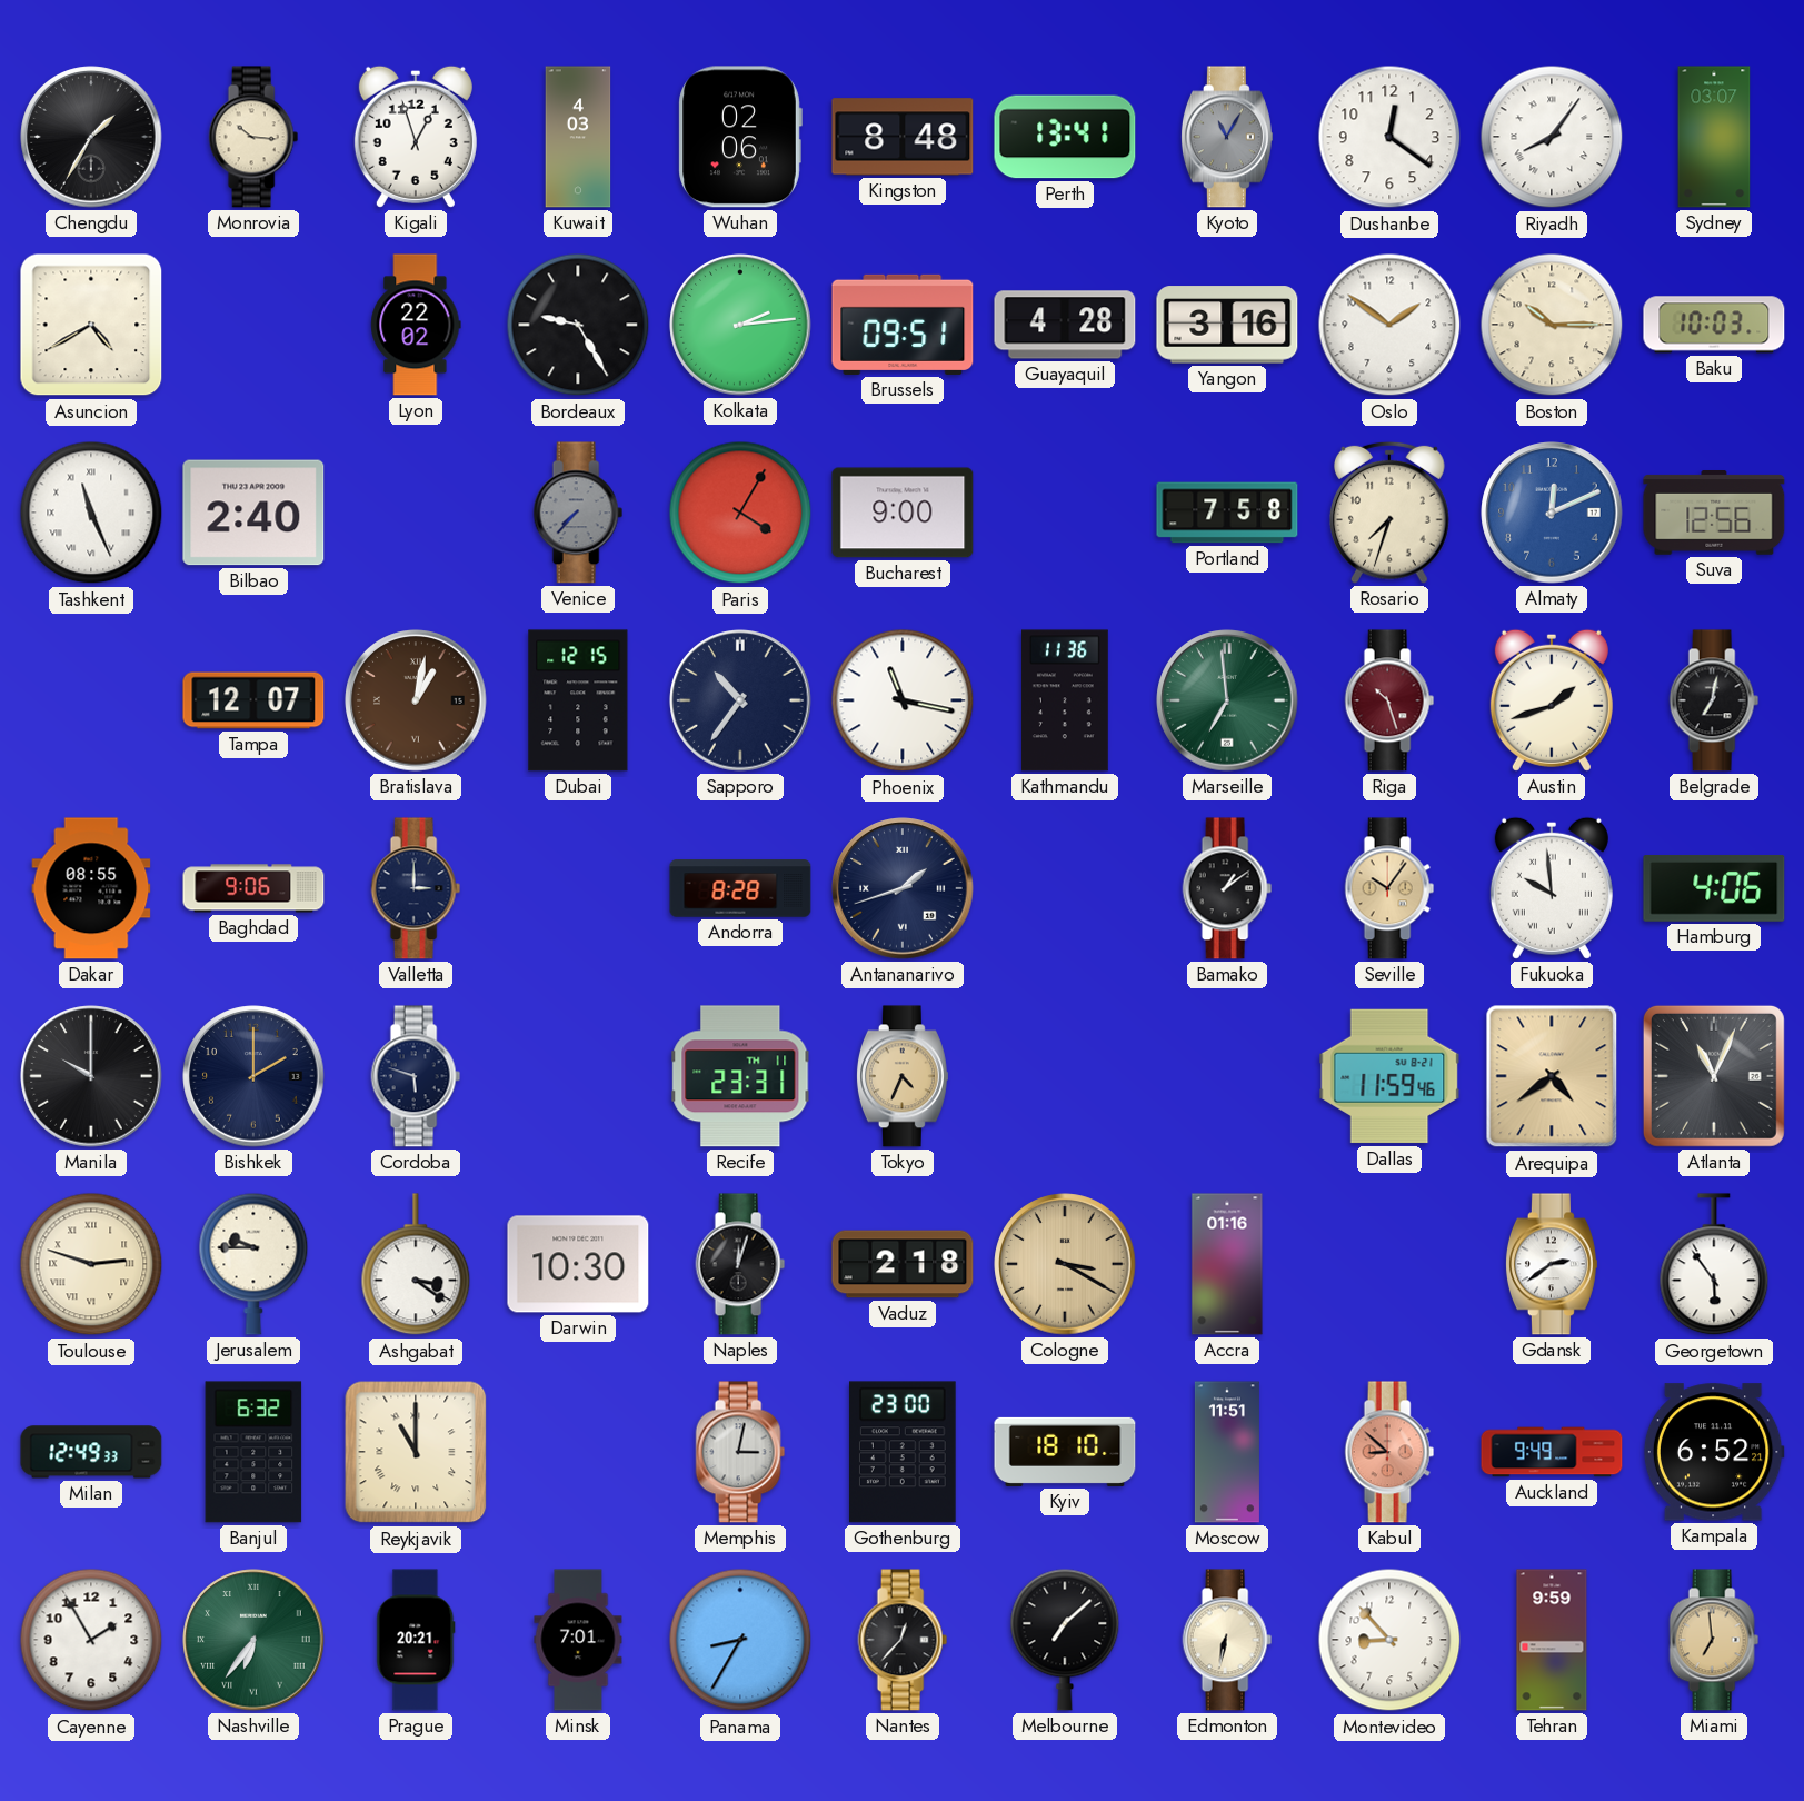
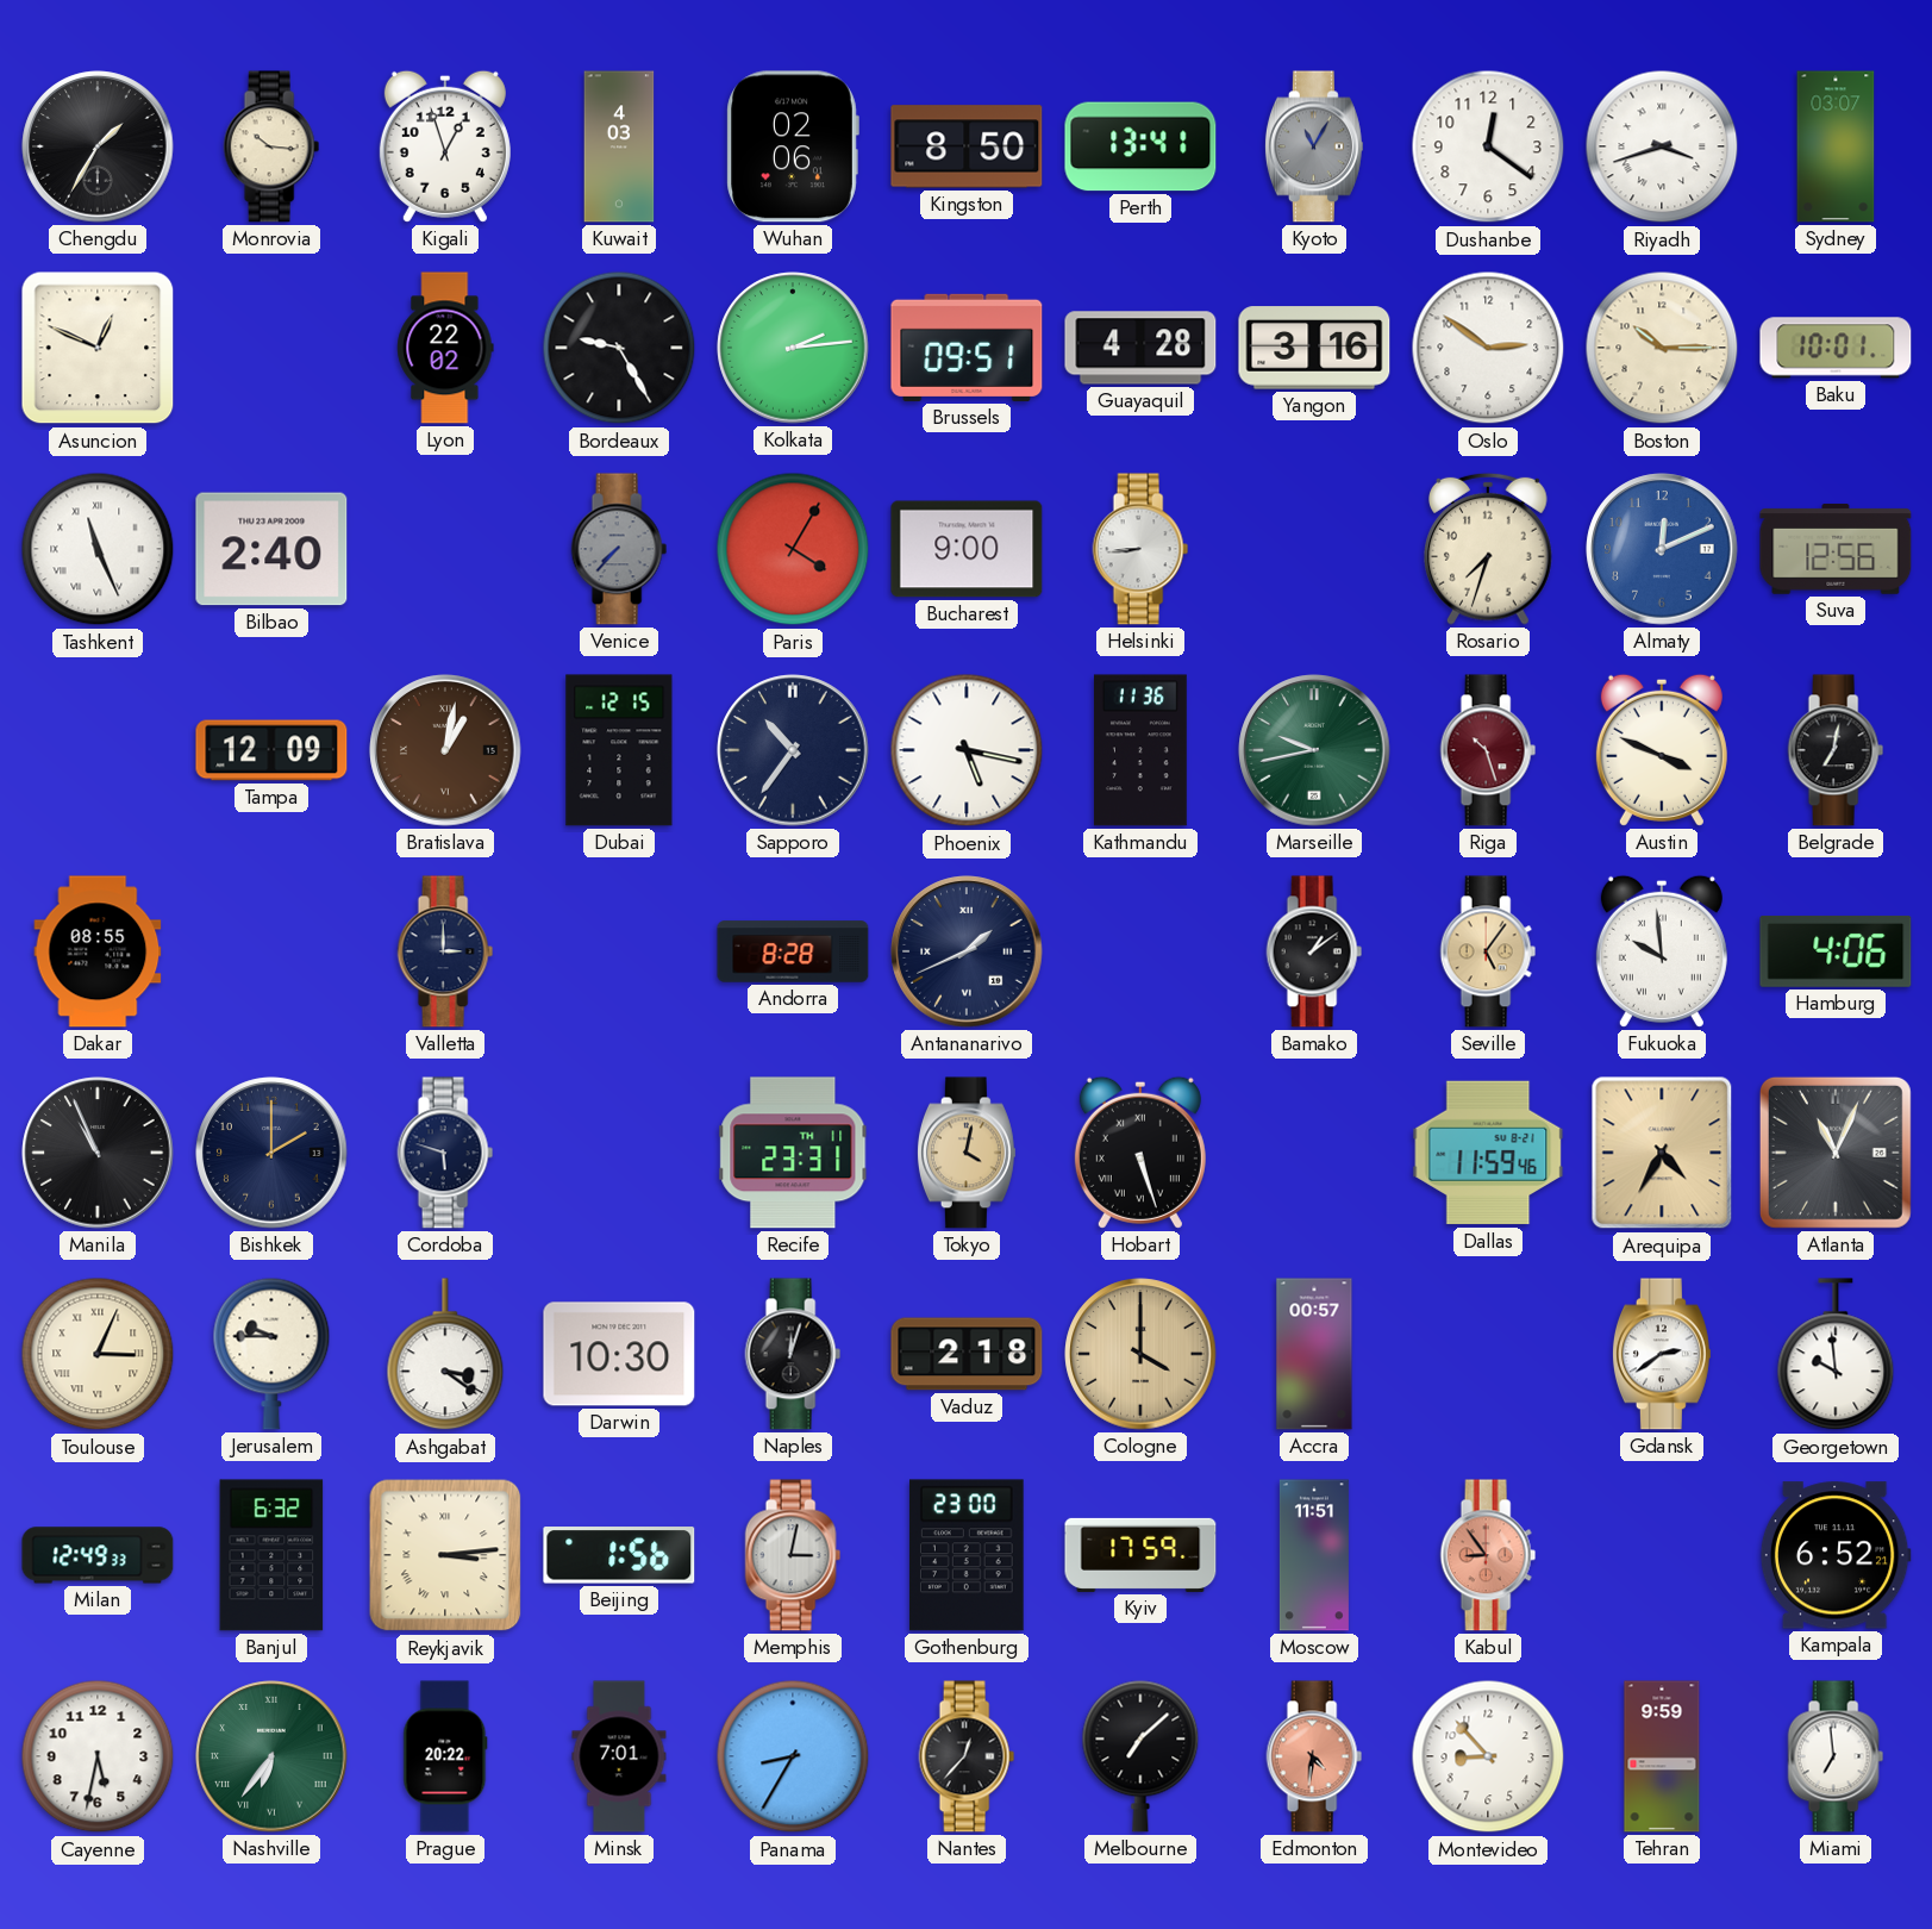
Kingston: 8:48 -> 8:50
Riyadh: 8:06 -> 3:42
Asuncion: 4:40 -> 12:49
Oslo: 1:51 -> 2:51
Baku: 10:03 -> 10:01
Helsinki: none -> 8:44
Portland: 7:58 -> none
Tampa: 12:07 -> 12:09
Phoenix: 11:17 -> 5:17
Marseille: 6:59 -> 9:43
Austin: 1:42 -> 3:49
Baghdad: 9:06 -> none
Antananarivo: 1:42 -> 1:41
Seville: 10:06 -> 5:06
Manila: 10:00 -> 10:56
Tokyo: 4:34 -> 4:02
Hobart: none -> 5:27
Arequipa: 4:39 -> 4:35
Toulouse: 2:48 -> 3:04
Cologne: 3:20 -> 4:00
Accra: 01:16 -> 00:57
Georgetown: 5:54 -> 9:59
Reykjavik: 11:00 -> 3:14
Beijing: none -> 1:56
Kyiv: 18:10 -> 17:59
Kabul: 8:52 -> 8:54
Auckland: 9:49 -> none
Cayenne: 1:55 -> 5:32
Prague: 20:21 -> 20:22
Edmonton: 6:32 -> 4:31
Edmonton dial: cream -> salmon
Miami dial: champagne -> white
